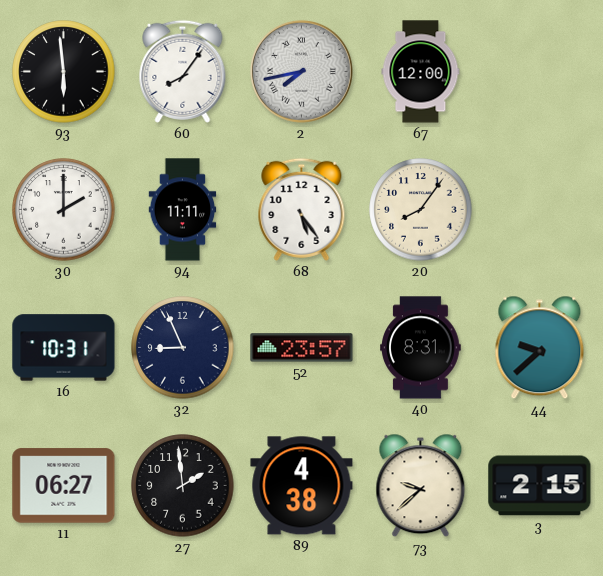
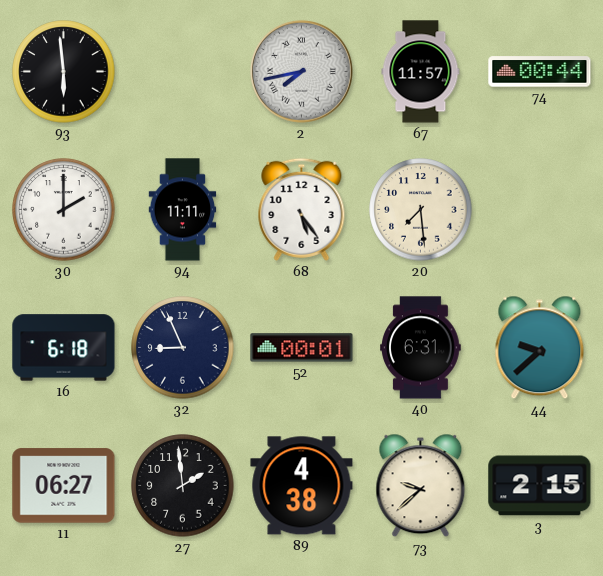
60: 8:06 -> none
67: 12:00 -> 11:57
74: none -> 00:44
20: 8:06 -> 7:29
16: 10:31 -> 6:18
52: 23:57 -> 00:01
40: 8:31 -> 6:31
